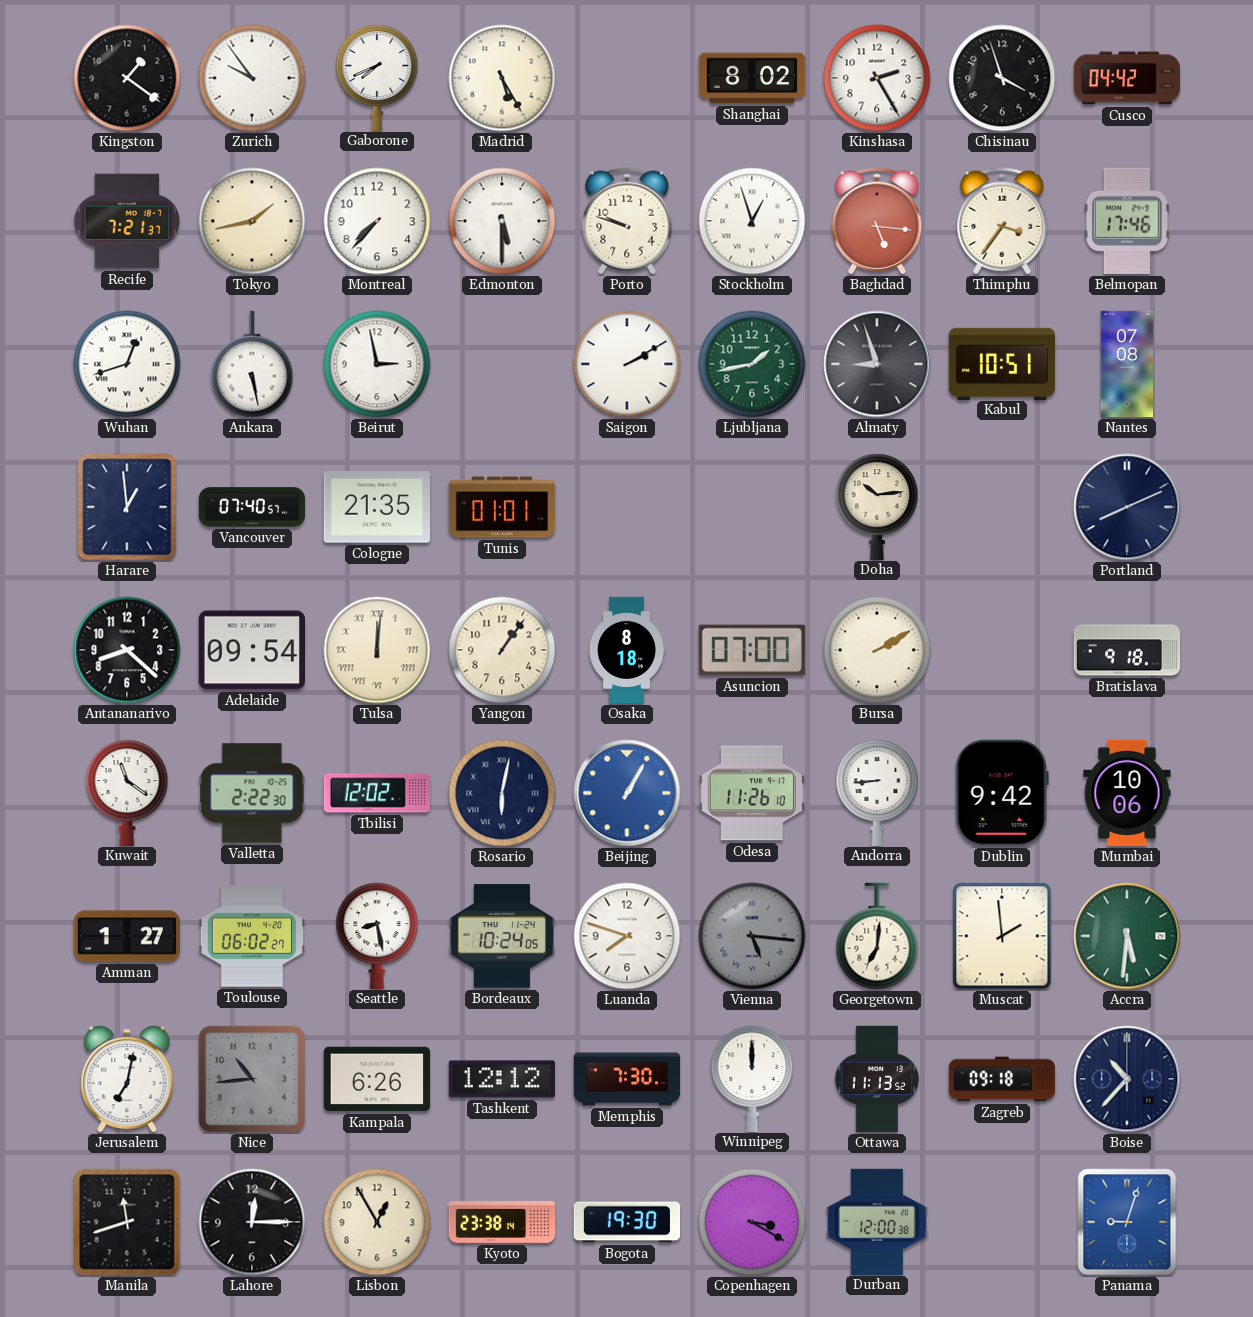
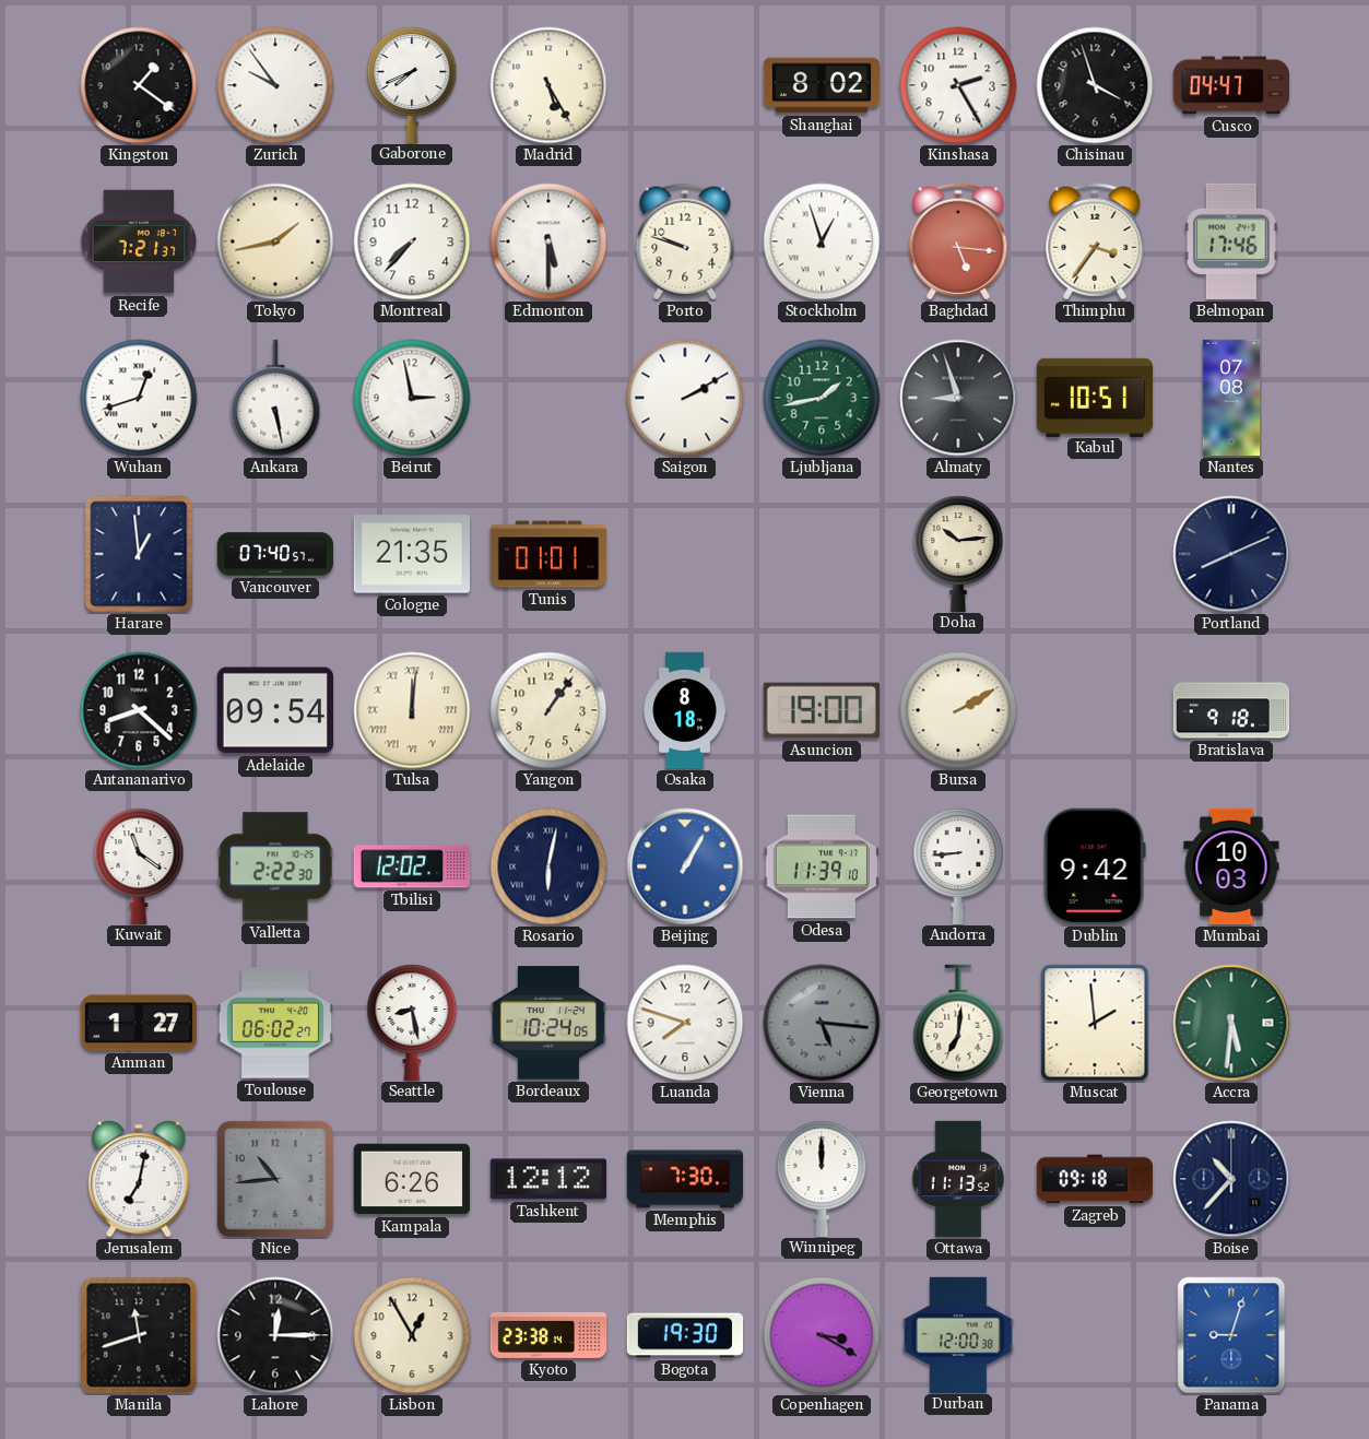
Cusco: 04:42 -> 04:47
Asuncion: 07:00 -> 19:00
Odesa: 11:26 -> 11:39
Mumbai: 10:06 -> 10:03
